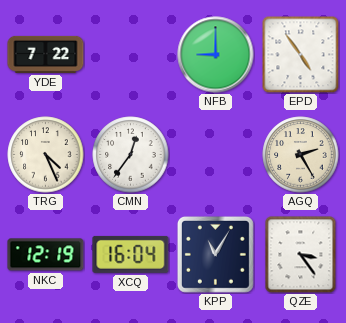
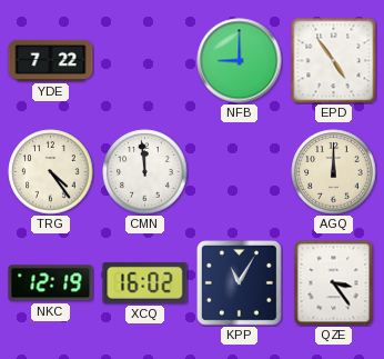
TRG: 4:26 -> 4:24
CMN: 12:36 -> 11:59
AGQ: 2:25 -> 12:00
XCQ: 16:04 -> 16:02
